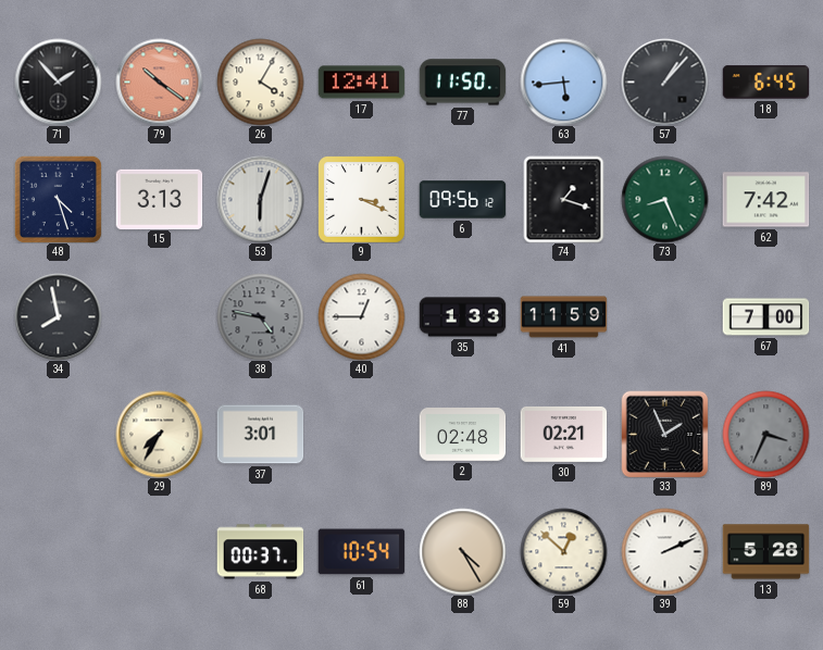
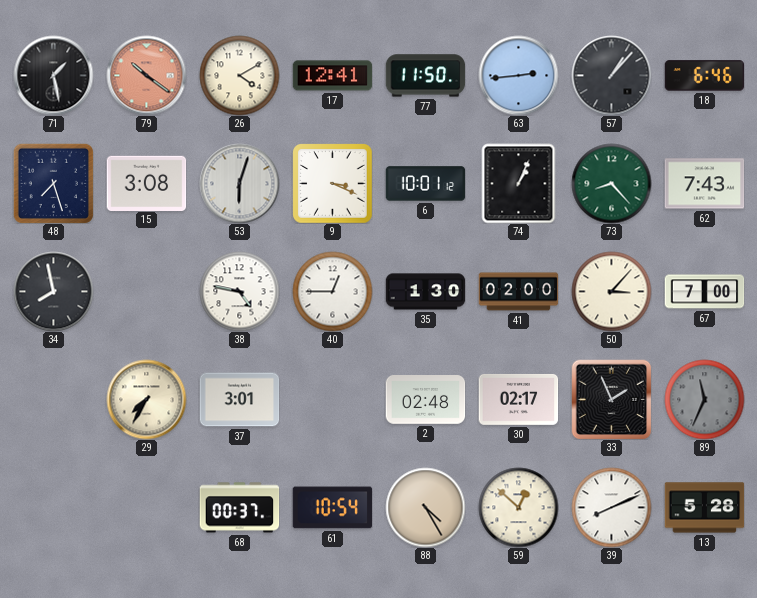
71: 1:53 -> 1:28
26: 4:05 -> 4:10
63: 5:44 -> 2:44
18: 6:45 -> 6:46
48: 4:27 -> 7:27
15: 3:13 -> 3:08
6: 09:56 -> 10:01
74: 1:18 -> 1:04
73: 8:26 -> 8:23
62: 7:42 -> 7:43
38 dial: grey -> white
35: 1:33 -> 1:30
41: 11:59 -> 02:00
50: none -> 3:07
30: 02:21 -> 02:17
89: 3:34 -> 11:34
39: 2:11 -> 8:11
